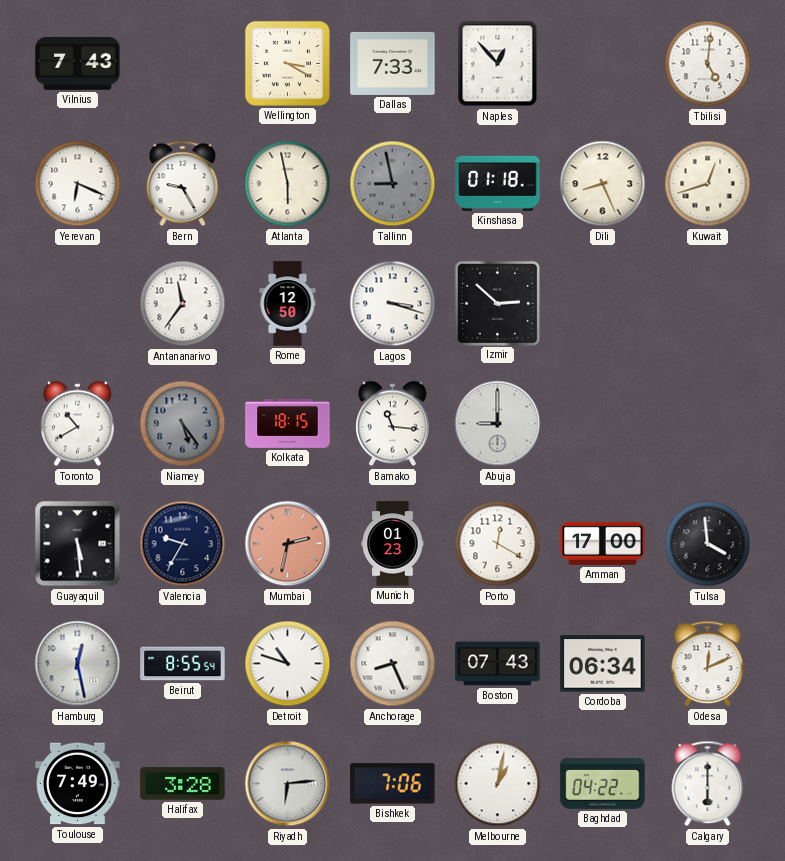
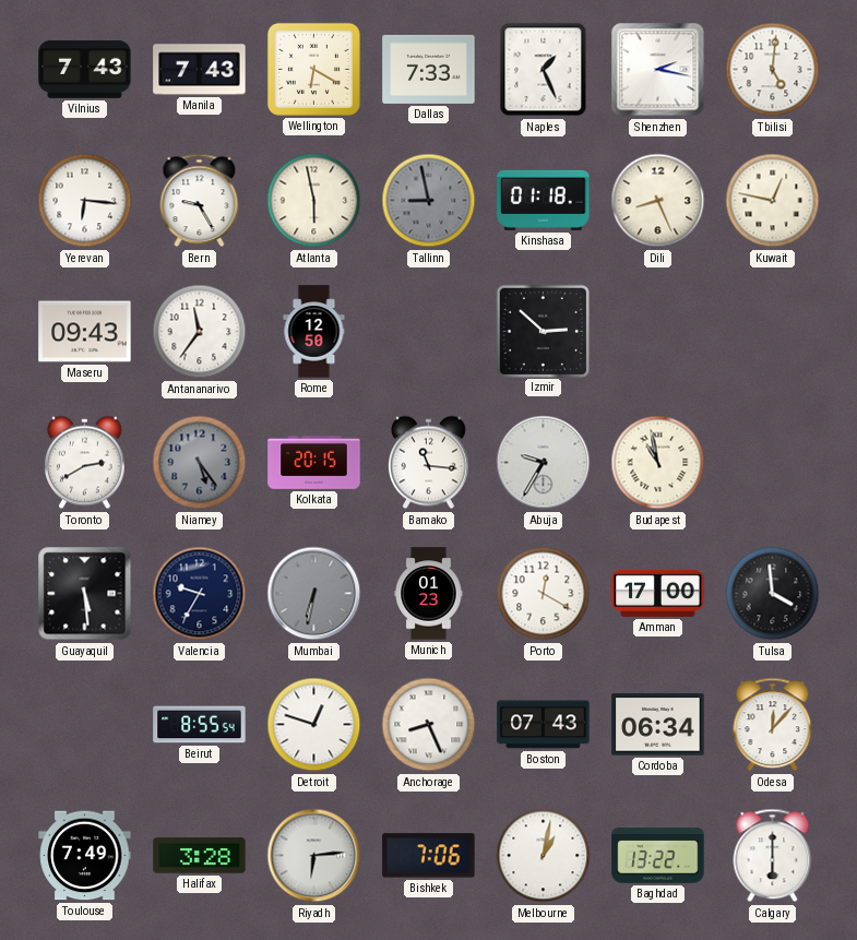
Manila: none -> 7:43
Wellington: 3:20 -> 6:20
Naples: 12:53 -> 1:26
Shenzhen: none -> 2:17
Yerevan: 6:19 -> 6:16
Kuwait: 12:42 -> 12:47
Maseru: none -> 09:43
Lagos: 3:18 -> none
Toronto: 10:40 -> 2:40
Kolkata: 18:15 -> 20:15
Abuja: 9:00 -> 9:35
Budapest: none -> 10:58
Mumbai: 2:32 -> 6:32
Mumbai dial: salmon -> grey
Hamburg: 12:28 -> none
Detroit: 10:48 -> 12:48
Odesa: 12:11 -> 12:07
Baghdad: 04:22 -> 13:22
